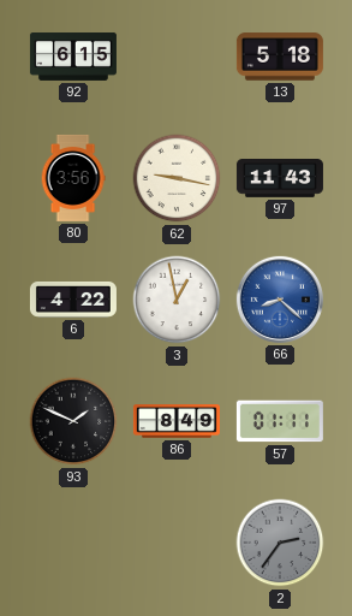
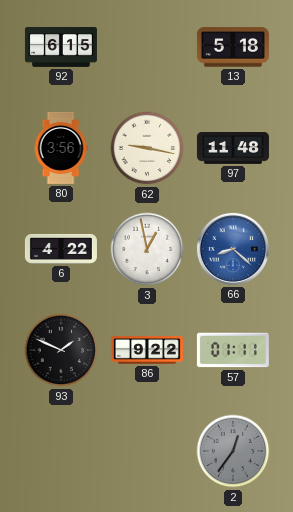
97: 11:43 -> 11:48
86: 8:49 -> 9:22
2: 2:36 -> 12:36
